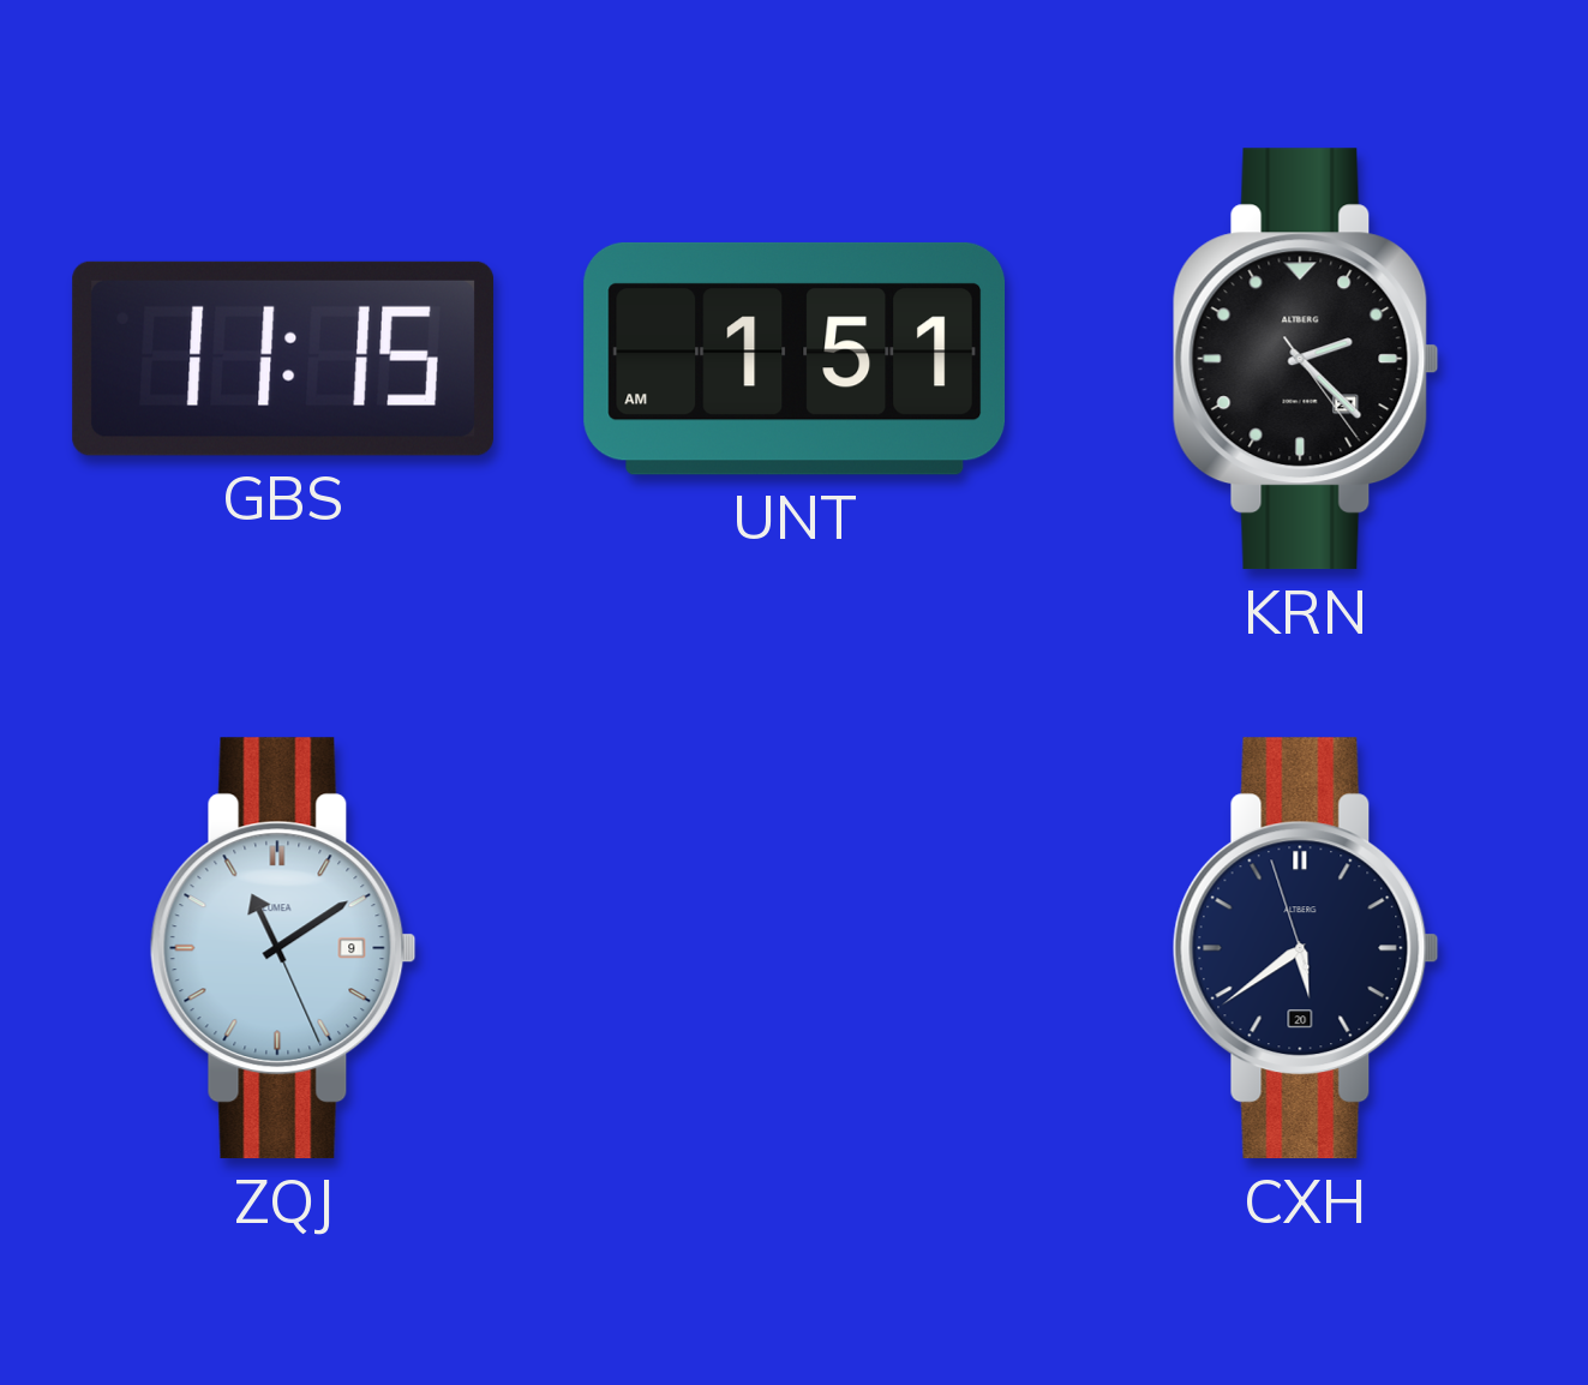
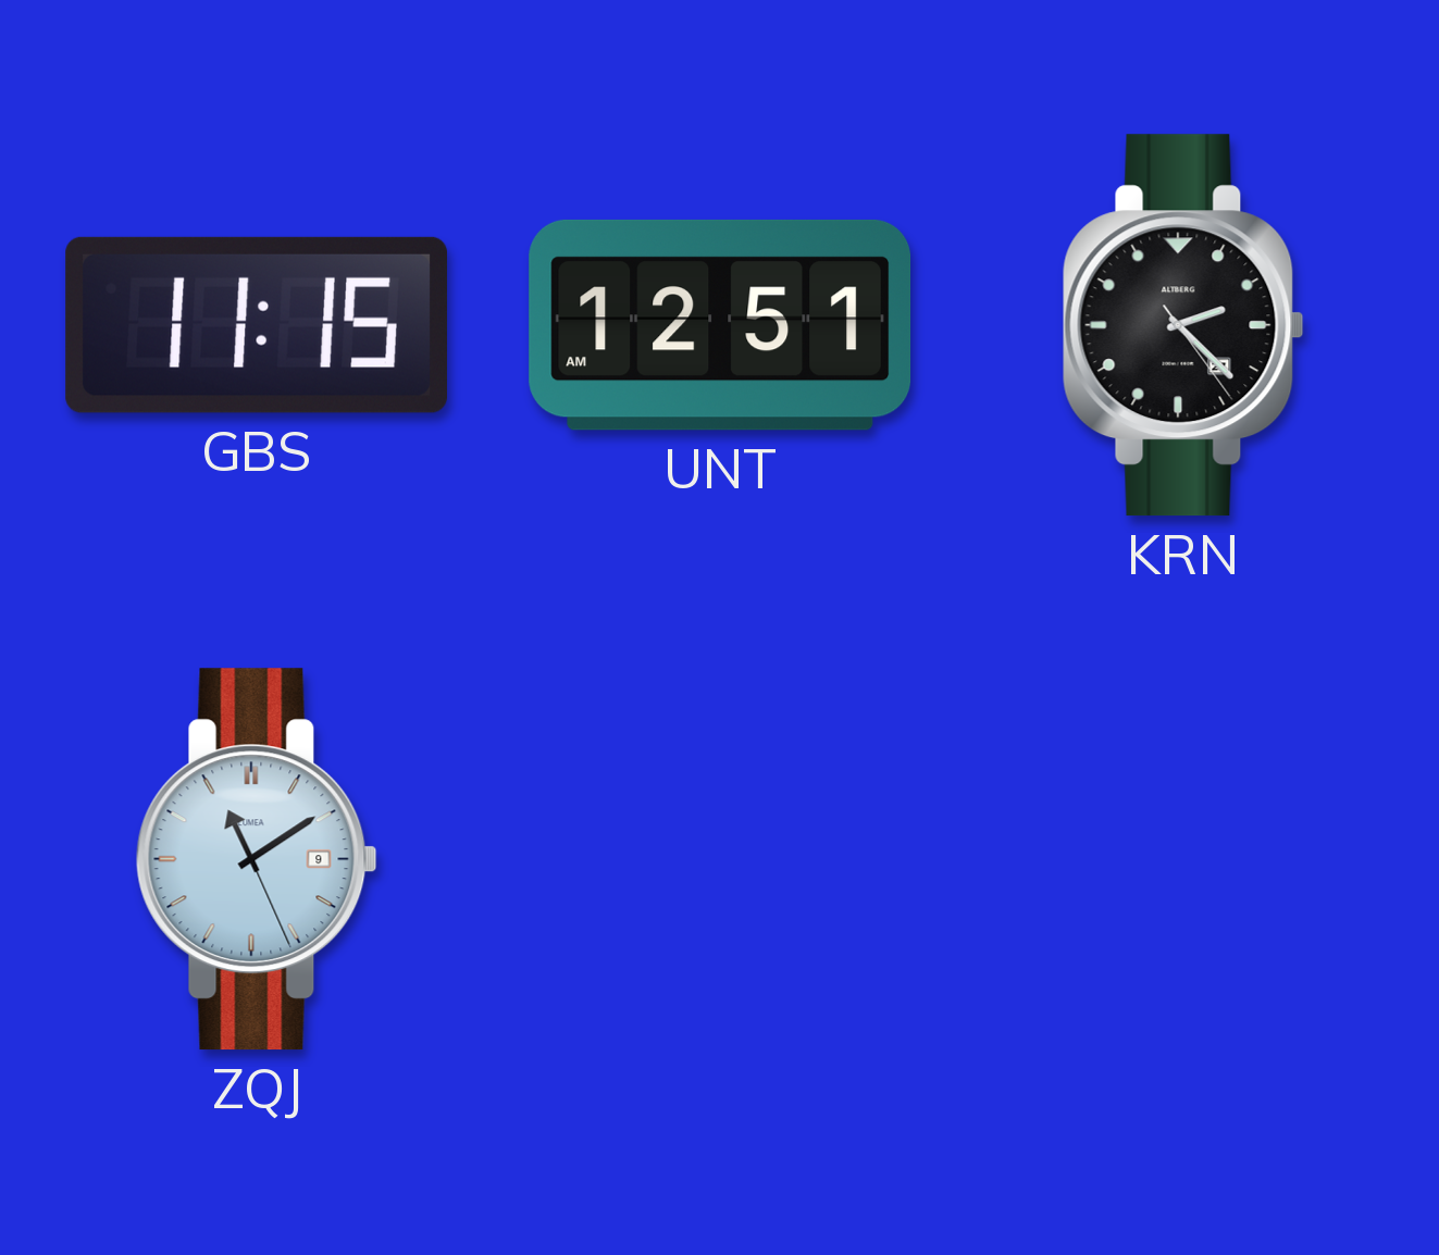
UNT: 1:51 -> 12:51
CXH: 5:38 -> none
